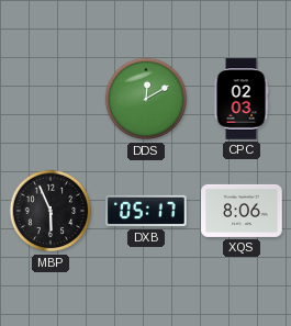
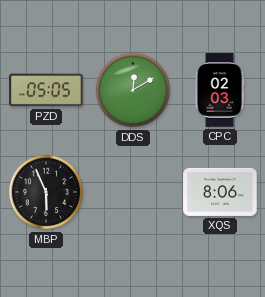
PZD: none -> 05:05
DXB: 05:17 -> none
